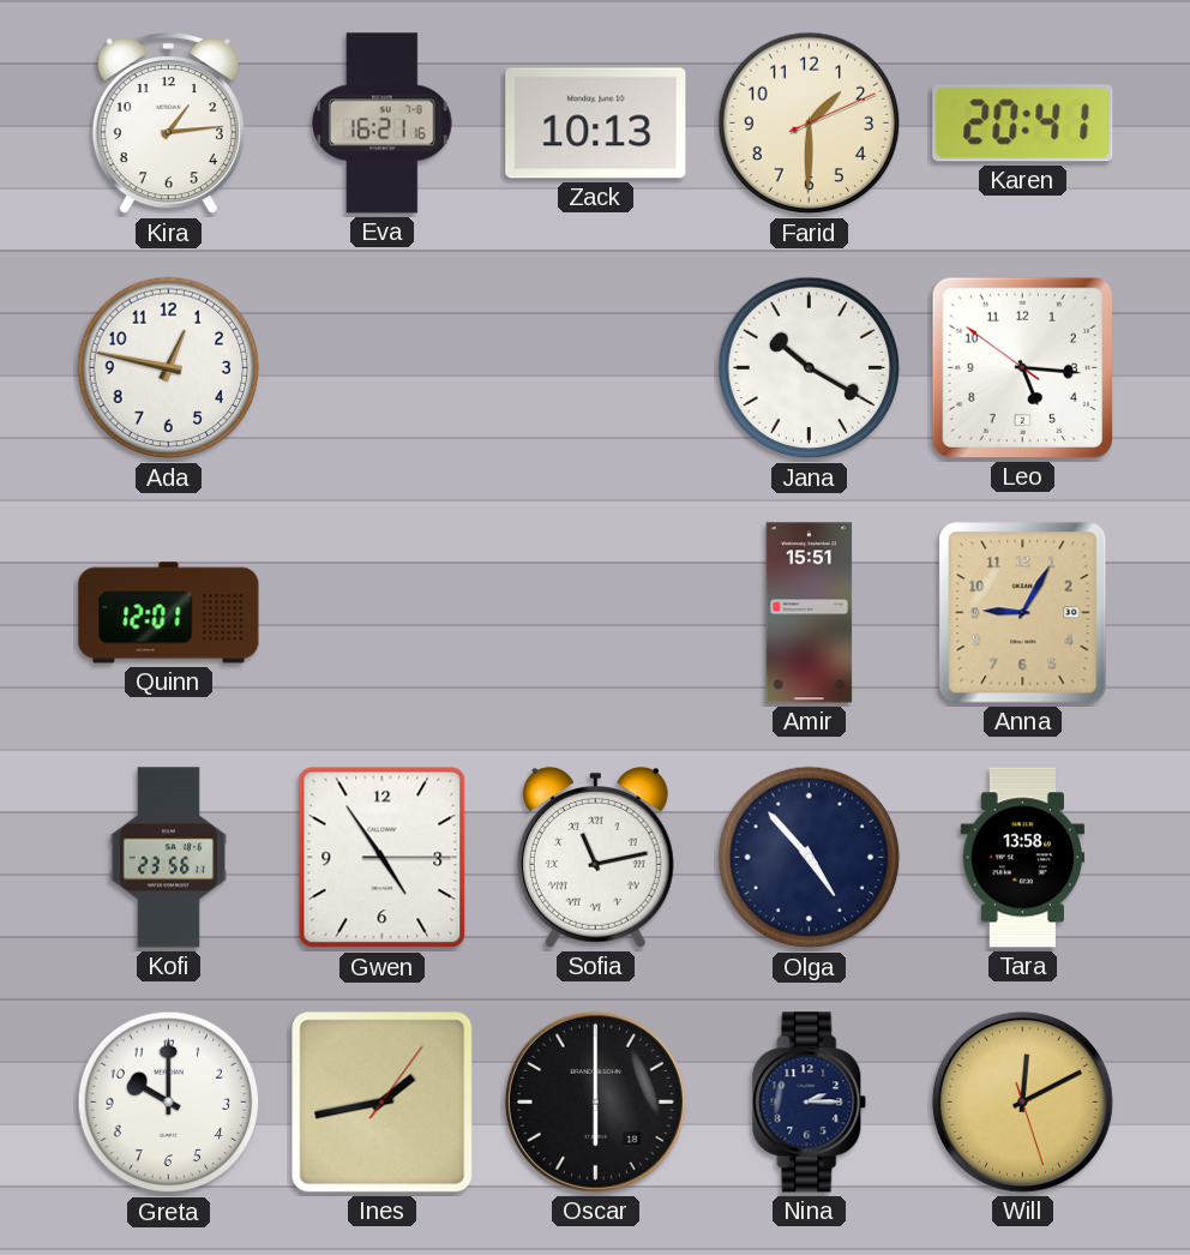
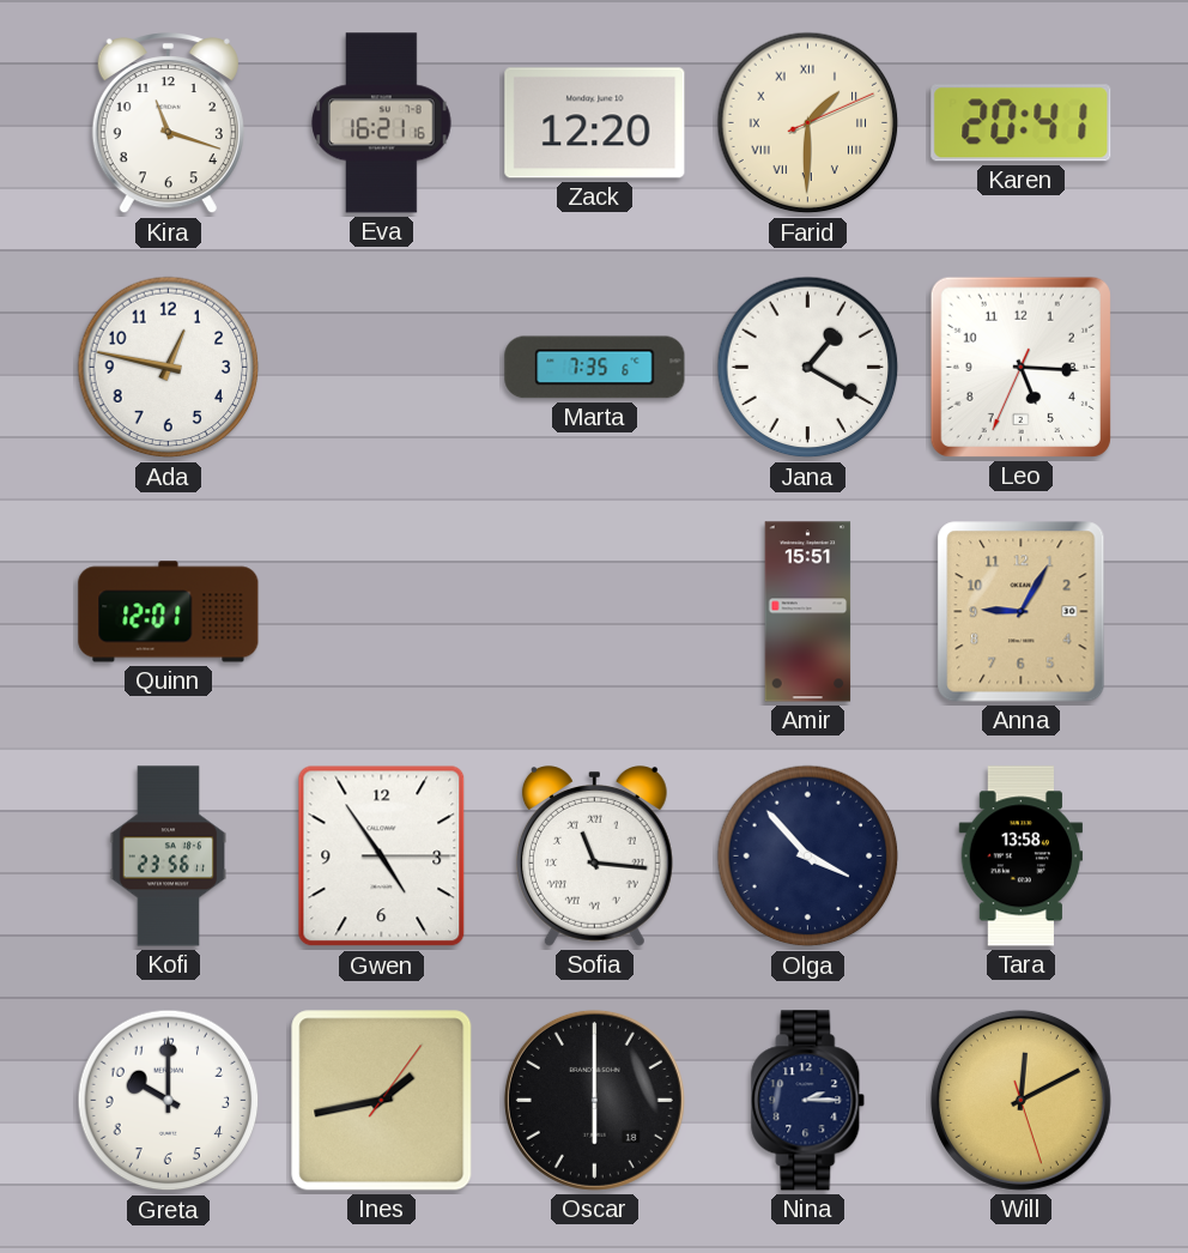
Kira: 1:14 -> 11:18
Zack: 10:13 -> 12:20
Farid numerals: Arabic -> Roman
Marta: none -> 7:35
Jana: 10:20 -> 1:20
Leo: 5:15:51 -> 5:15:34
Sofia: 11:13 -> 11:16
Olga: 4:53 -> 3:53
